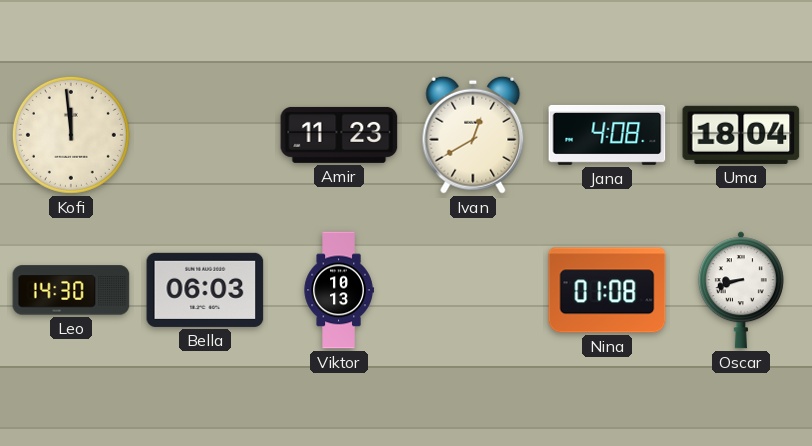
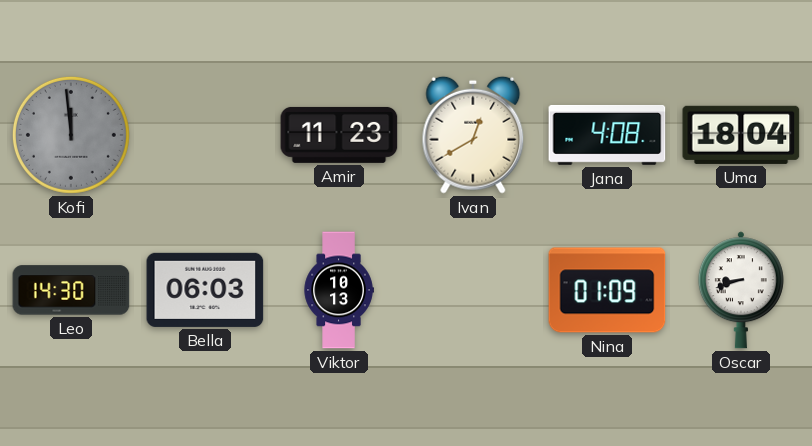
Kofi dial: cream -> grey
Nina: 01:08 -> 01:09
